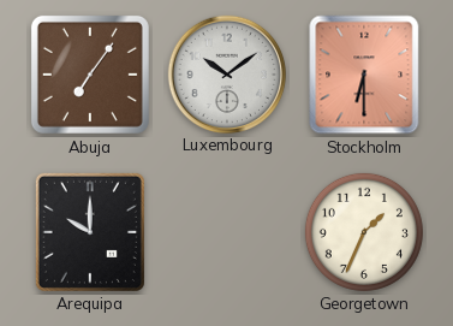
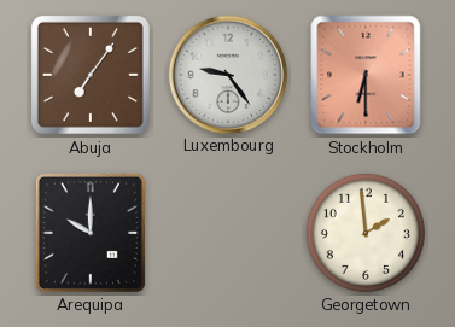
Luxembourg: 10:09 -> 9:24
Georgetown: 1:34 -> 1:59
